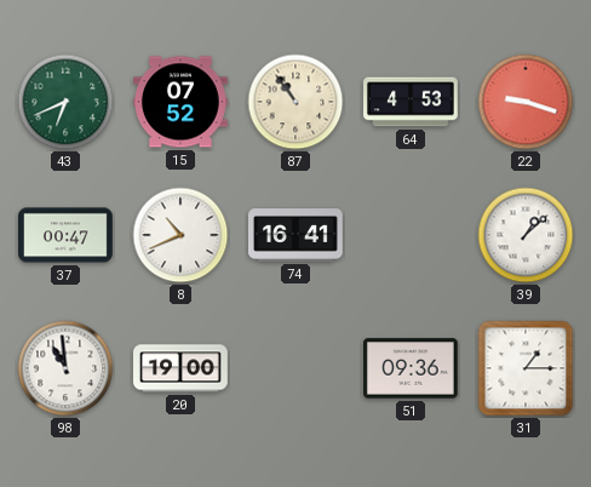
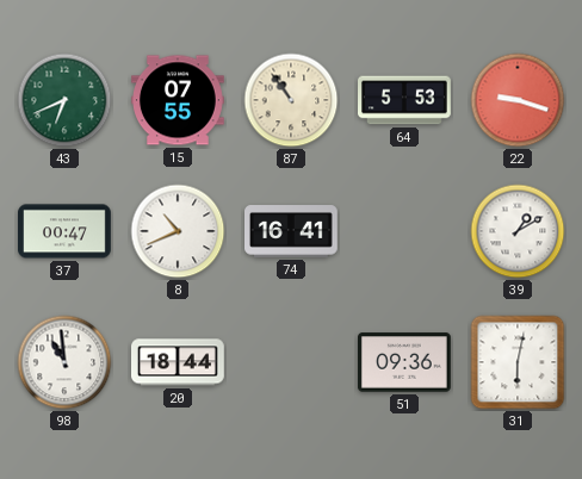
15: 07:52 -> 07:55
64: 4:53 -> 5:53
39: 1:08 -> 1:10
20: 19:00 -> 18:44
31: 1:15 -> 6:02
